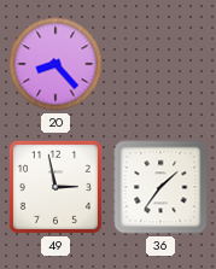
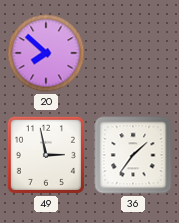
20: 8:23 -> 7:52
